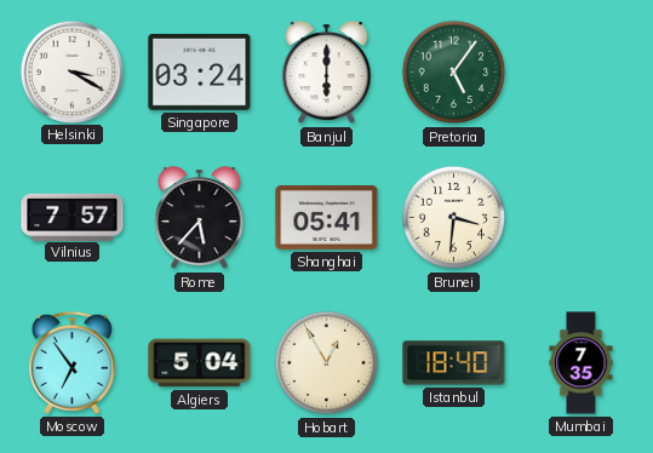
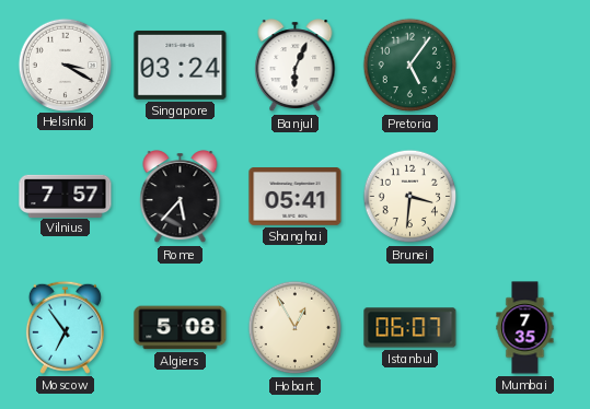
Banjul: 6:00 -> 6:04
Algiers: 5:04 -> 5:08
Istanbul: 18:40 -> 06:07
